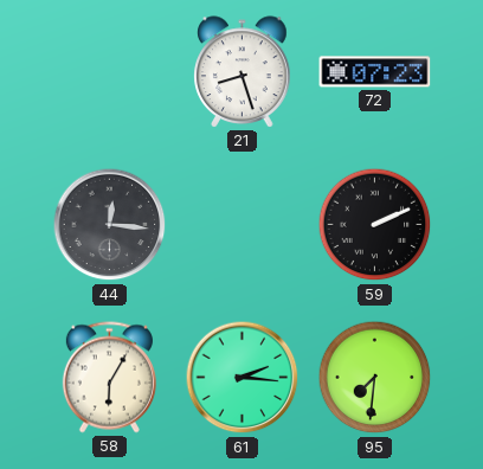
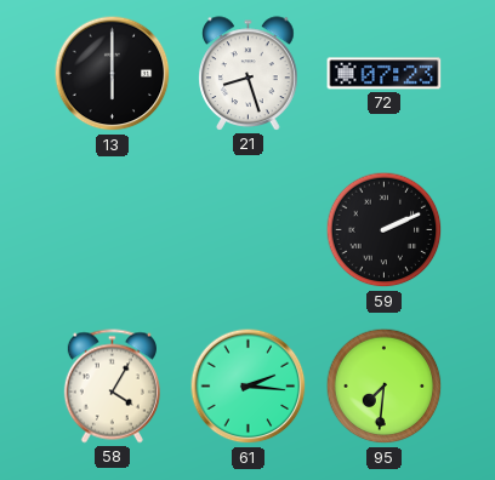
13: none -> 6:00
44: 12:16 -> none
58: 6:05 -> 4:05
